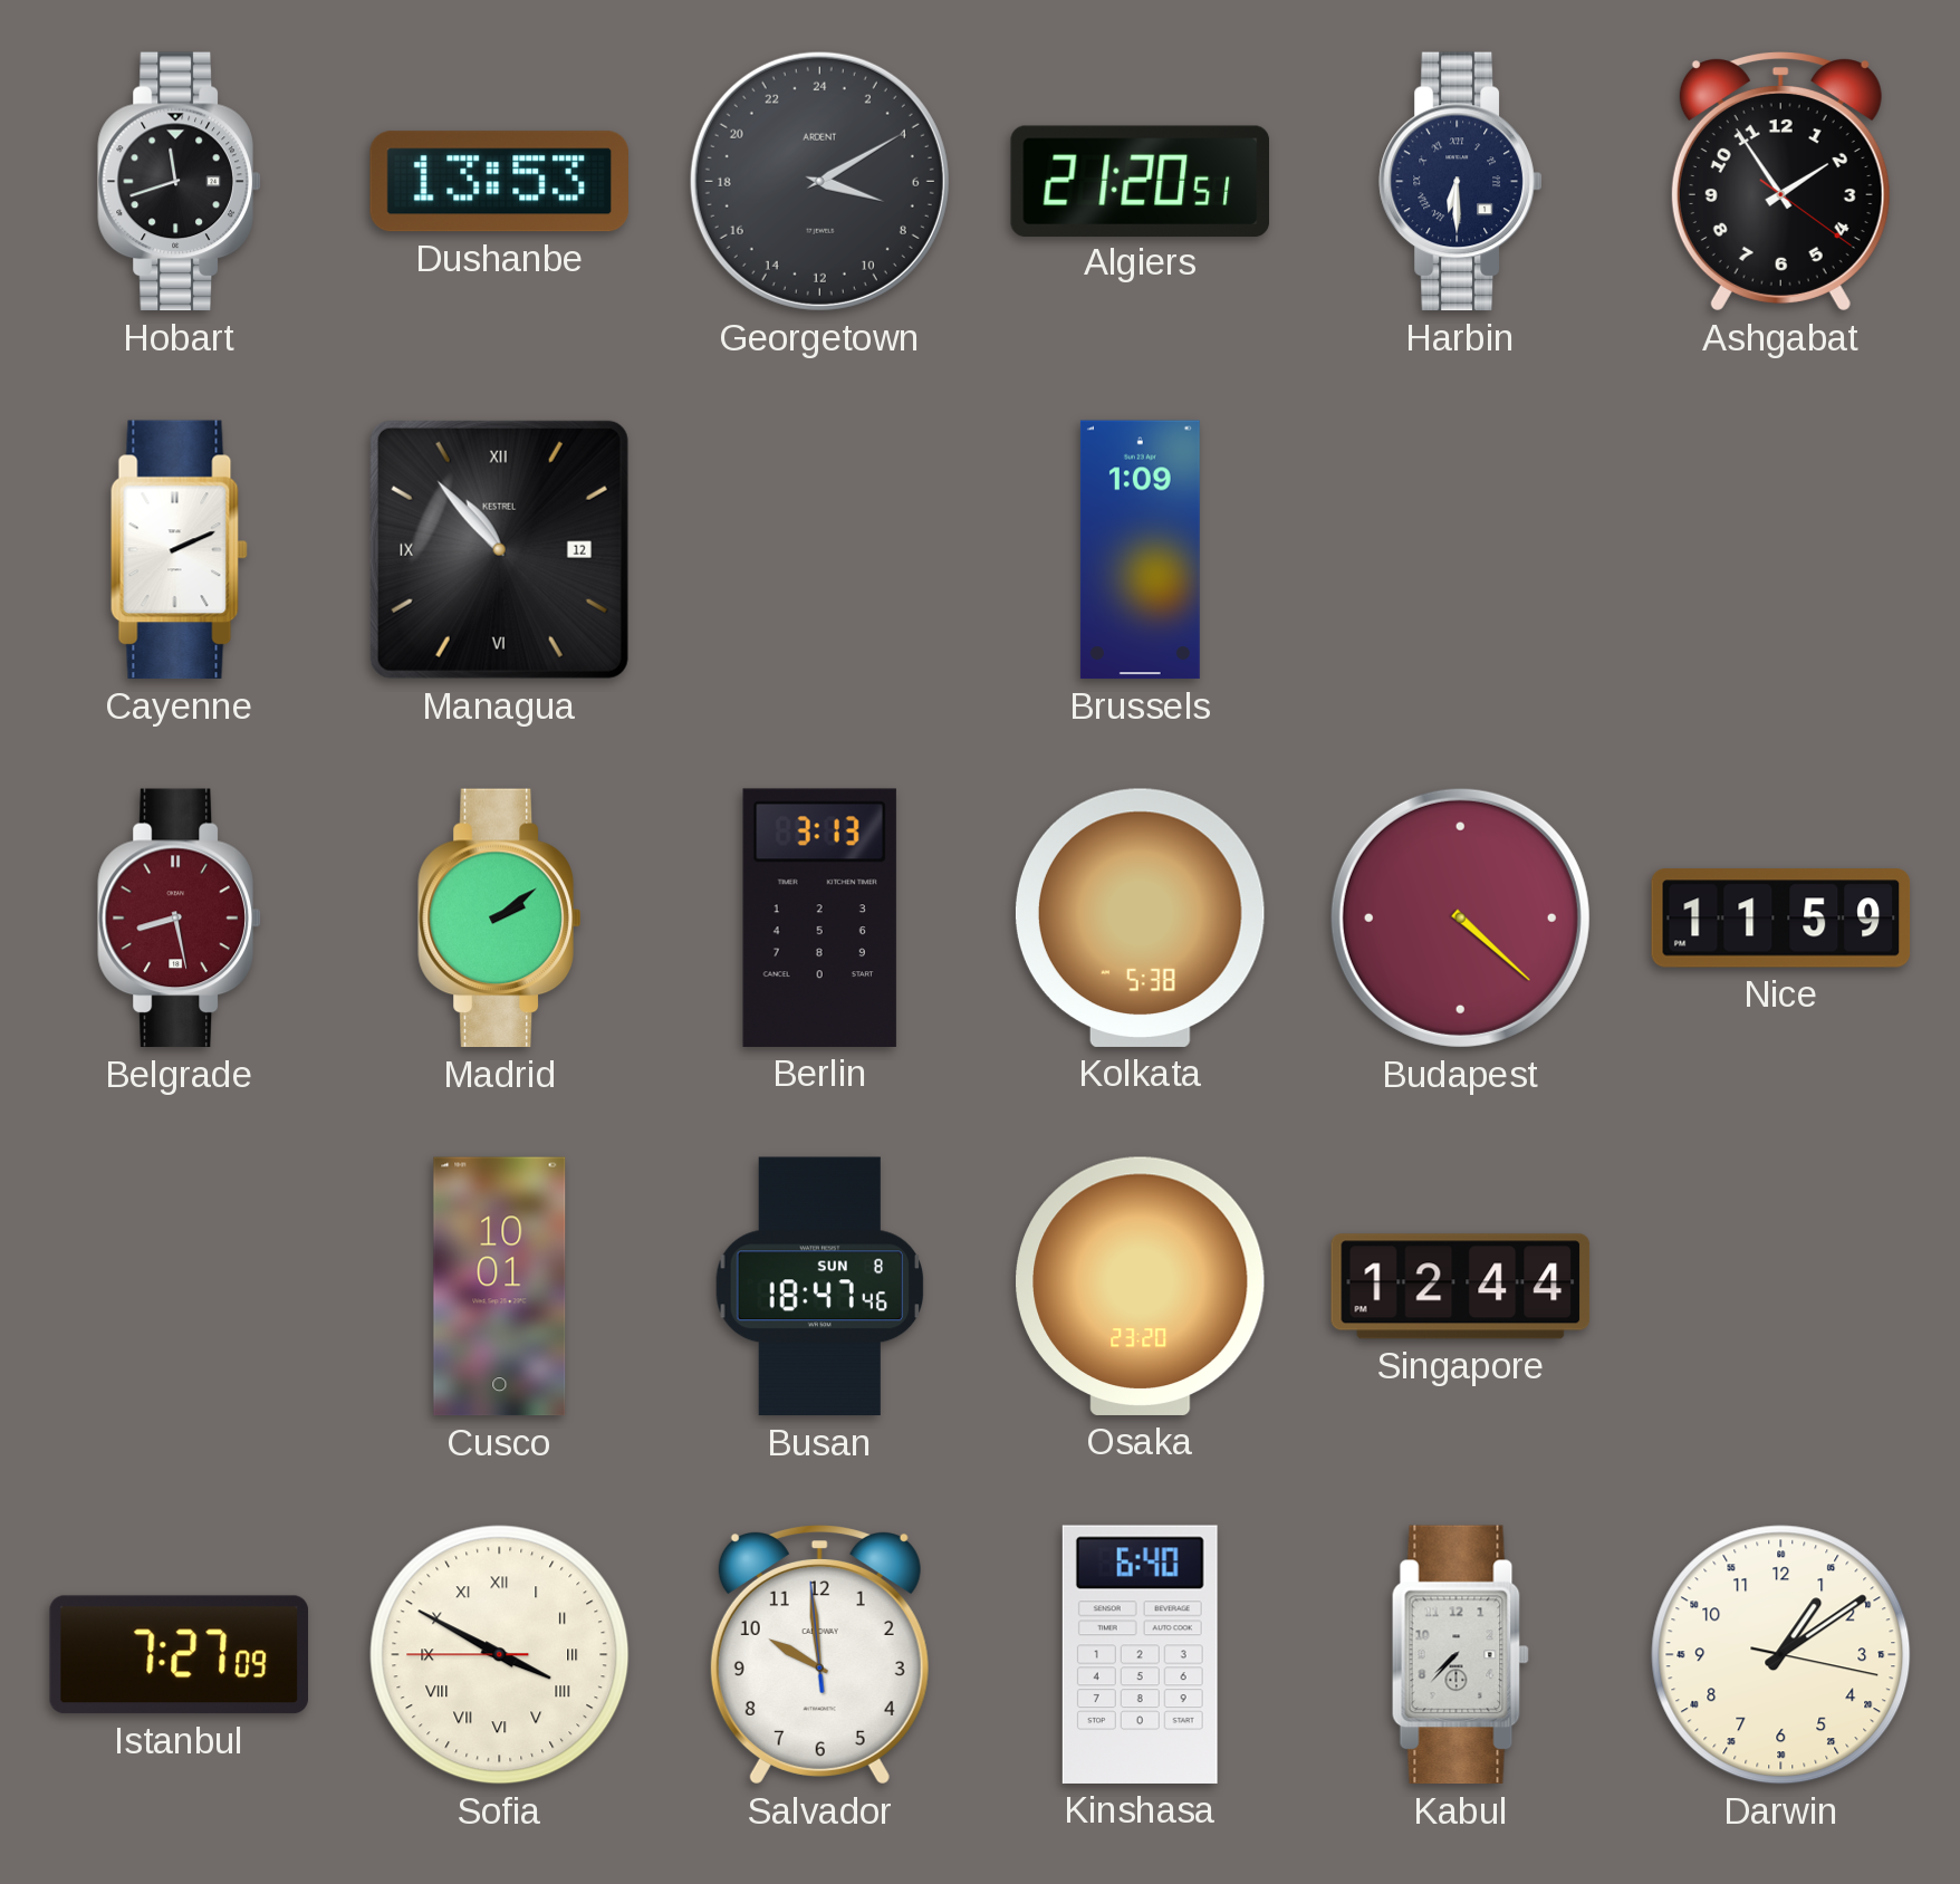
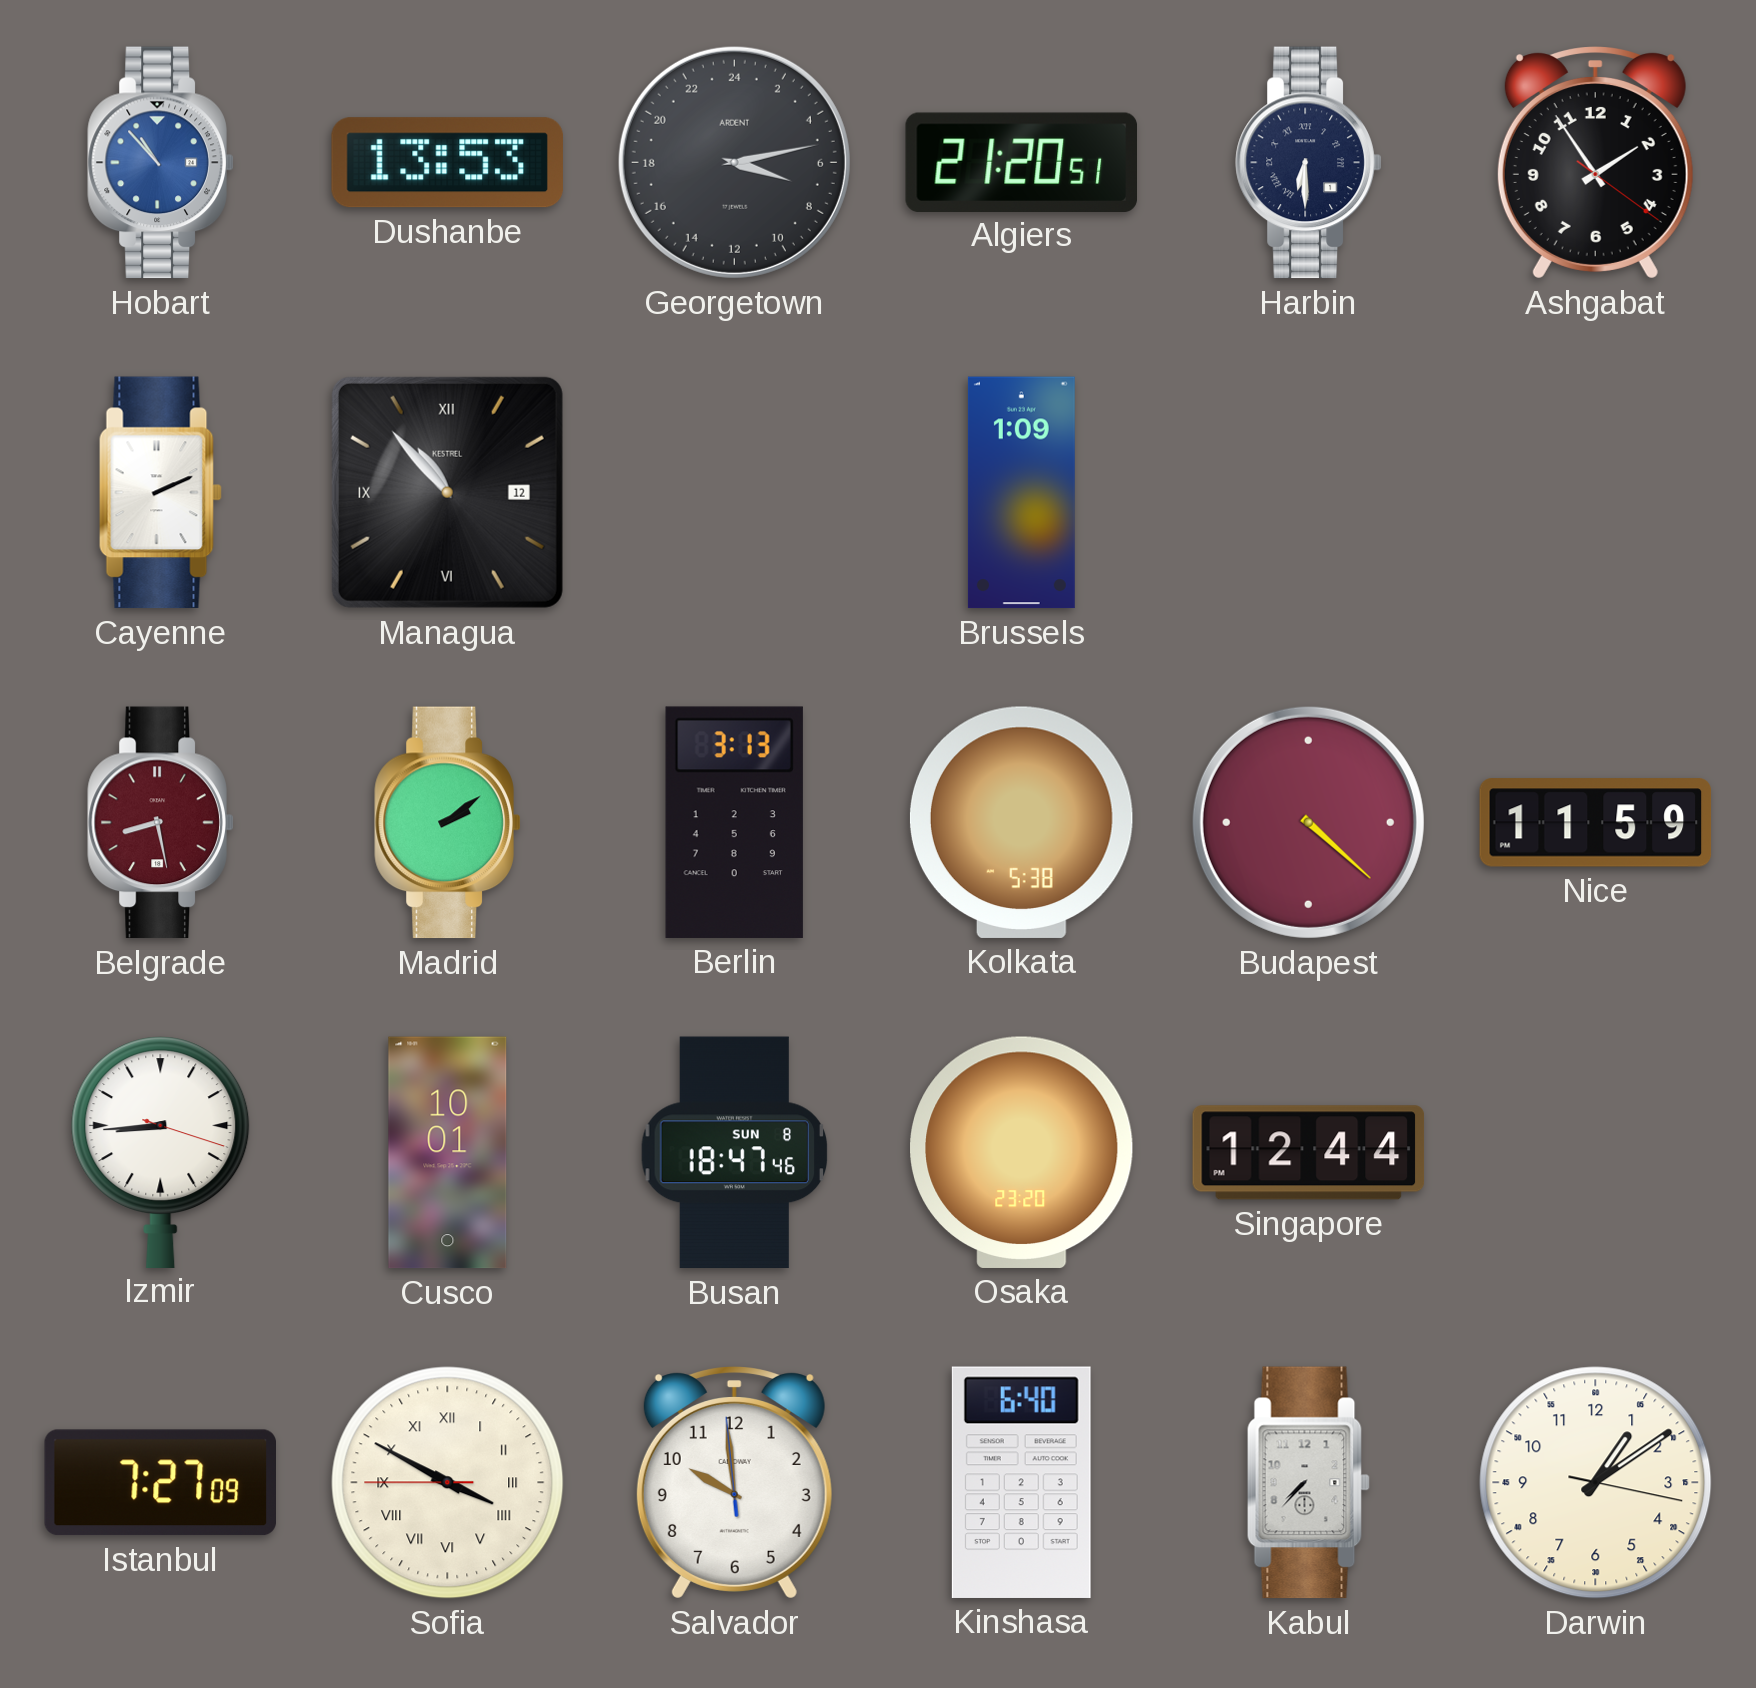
Hobart: 11:42 -> 10:53
Hobart dial: black -> blue
Georgetown: 7:10 -> 7:13
Izmir: none -> 8:44
